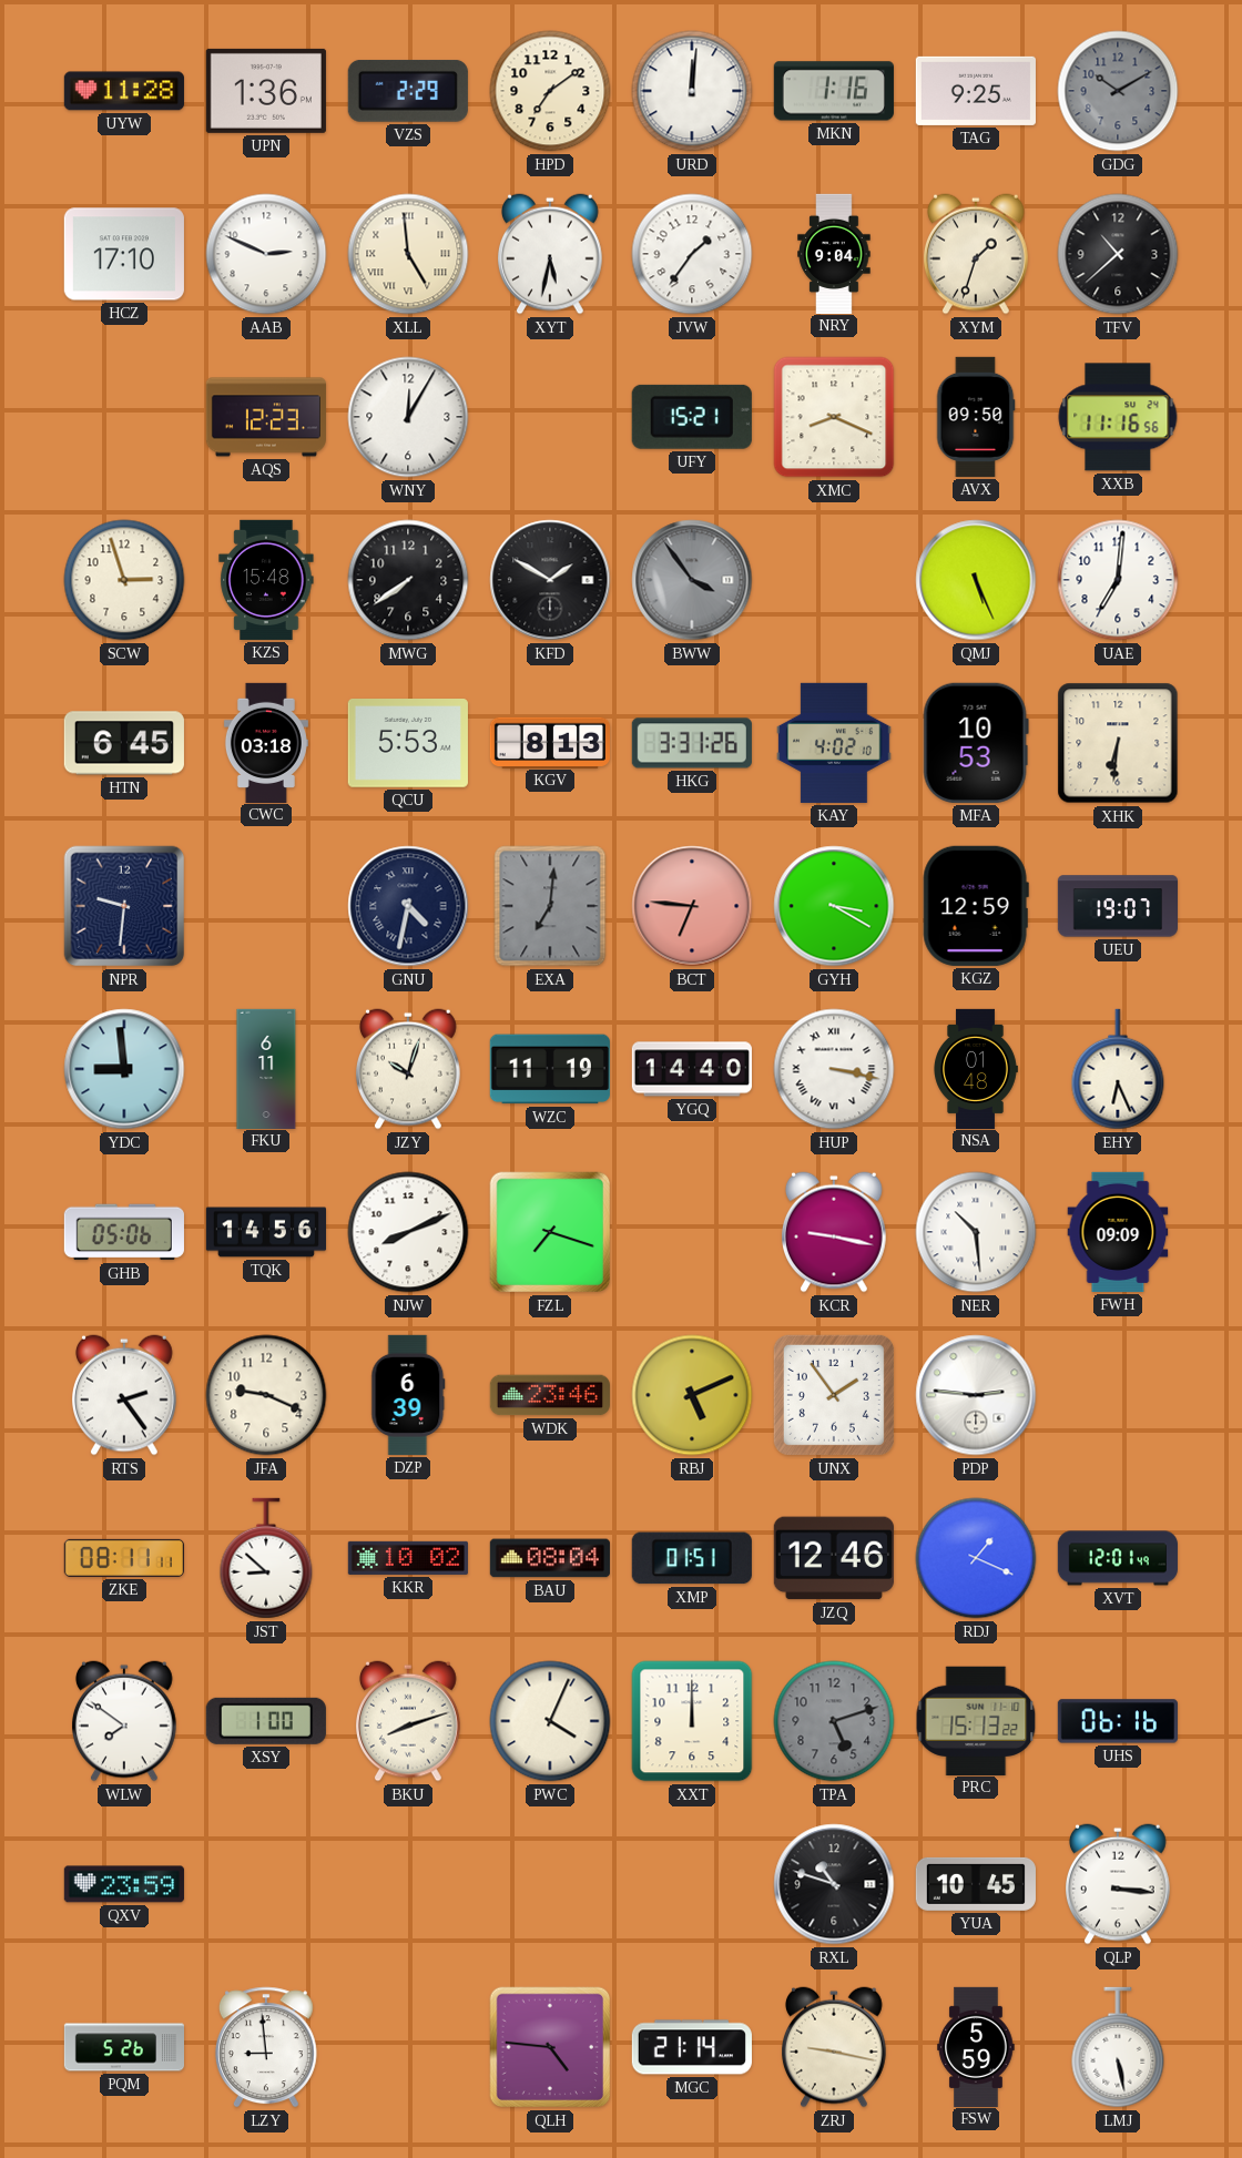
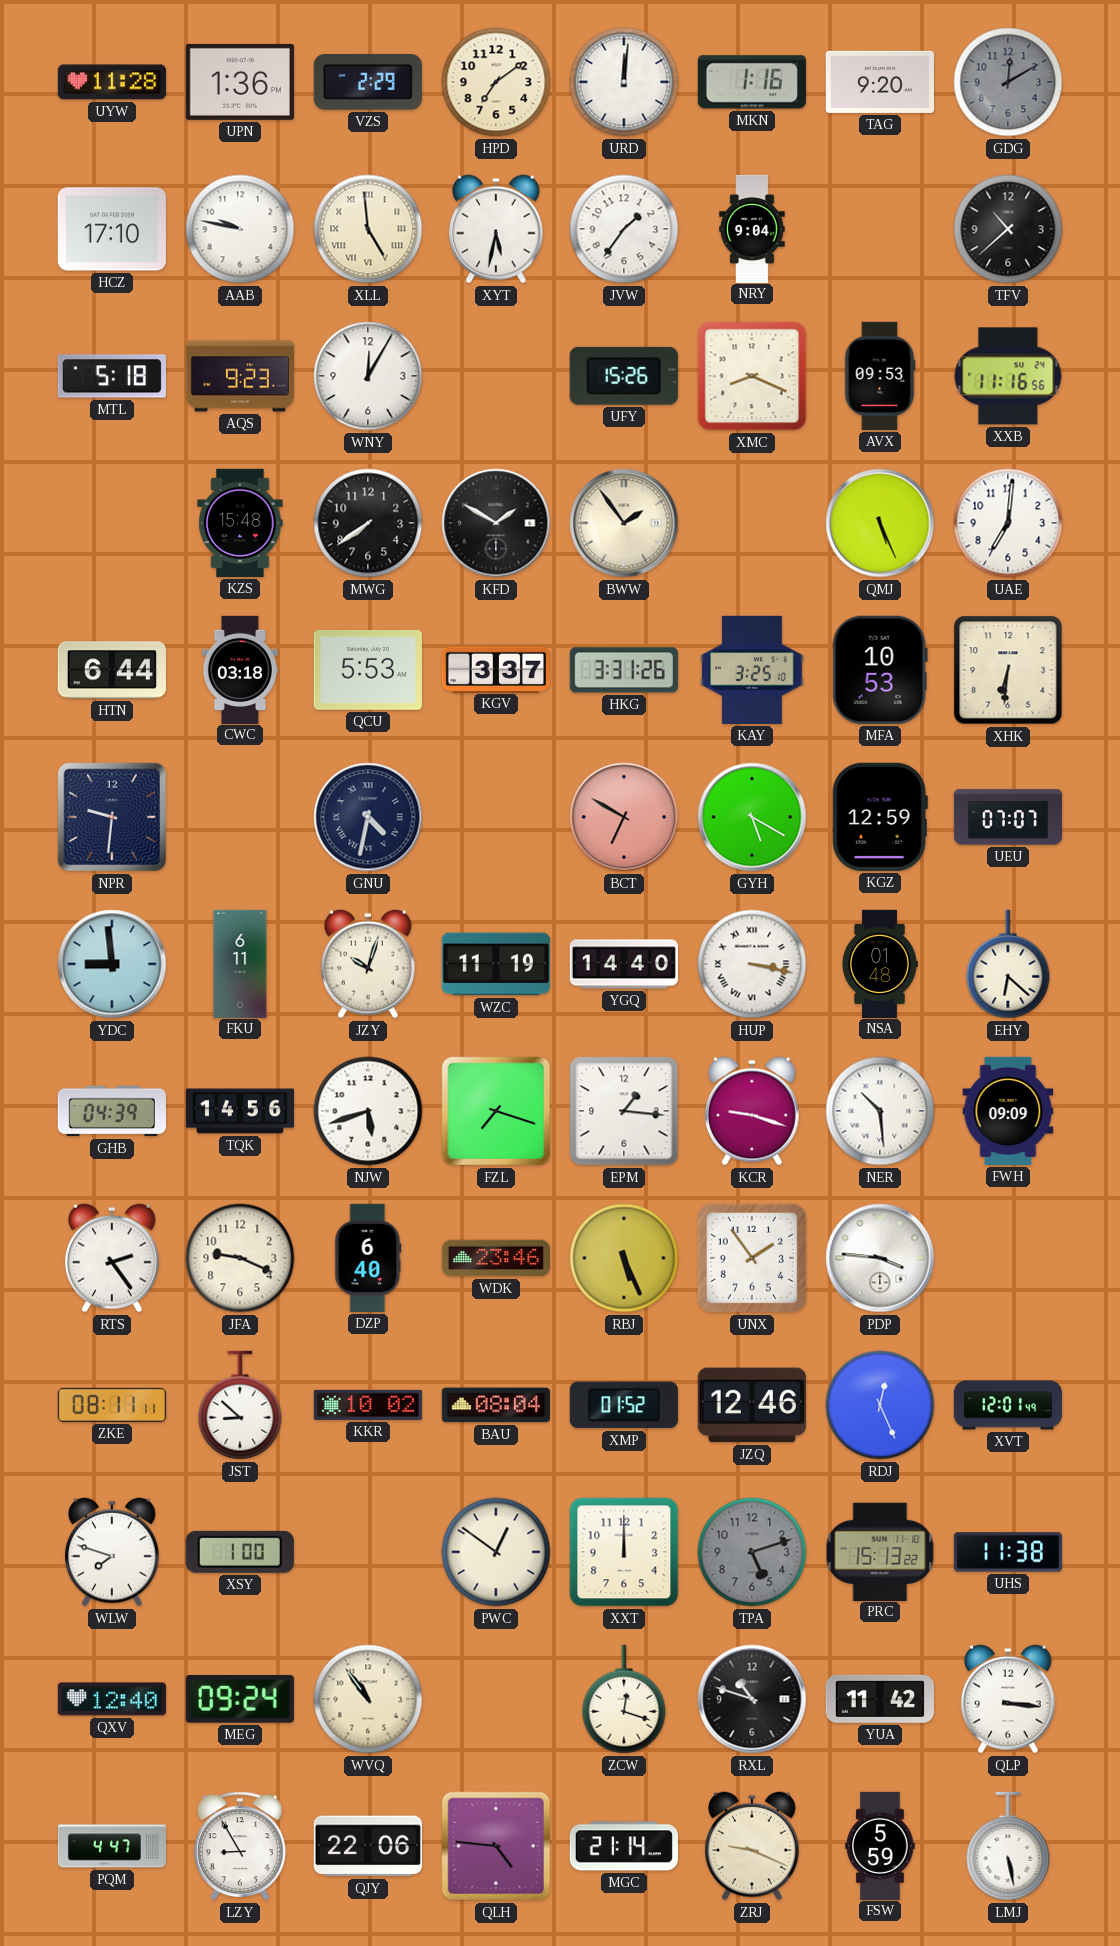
TAG: 9:25 -> 9:20
GDG: 10:10 -> 12:10
AAB: 2:49 -> 9:47
XYM: 1:33 -> none
MTL: none -> 5:18
AQS: 12:23 -> 9:23
UFY: 15:21 -> 15:26
AVX: 09:50 -> 09:53
SCW: 2:57 -> none
BWW: 3:54 -> 1:54
BWW dial: grey -> cream
HTN: 6:45 -> 6:44
KGV: 8:13 -> 3:37
KAY: 4:02 -> 3:25
EXA: 7:01 -> none
BCT: 6:46 -> 6:50
GYH: 3:20 -> 5:20
UEU: 19:07 -> 07:07
EHY: 6:26 -> 6:22
GHB: 05:06 -> 04:39
NJW: 8:11 -> 5:42
EPM: none -> 1:16
KCR: 9:17 -> 9:18
DZP: 6:39 -> 6:40
RBJ: 5:11 -> 5:26
PDP: 2:46 -> 3:46
XMP: 01:51 -> 01:52
RDJ: 1:19 -> 12:26
WLW: 7:51 -> 7:48
BKU: 8:12 -> none
PWC: 4:04 -> 12:51
UHS: 06:16 -> 11:38
QXV: 23:59 -> 12:40
MEG: none -> 09:24
WVQ: none -> 10:54
ZCW: none -> 12:18
YUA: 10:45 -> 11:42
PQM: 5:26 -> 4:47
LZY: 8:59 -> 8:55
QJY: none -> 22:06
ZRJ: 9:17 -> 9:19
